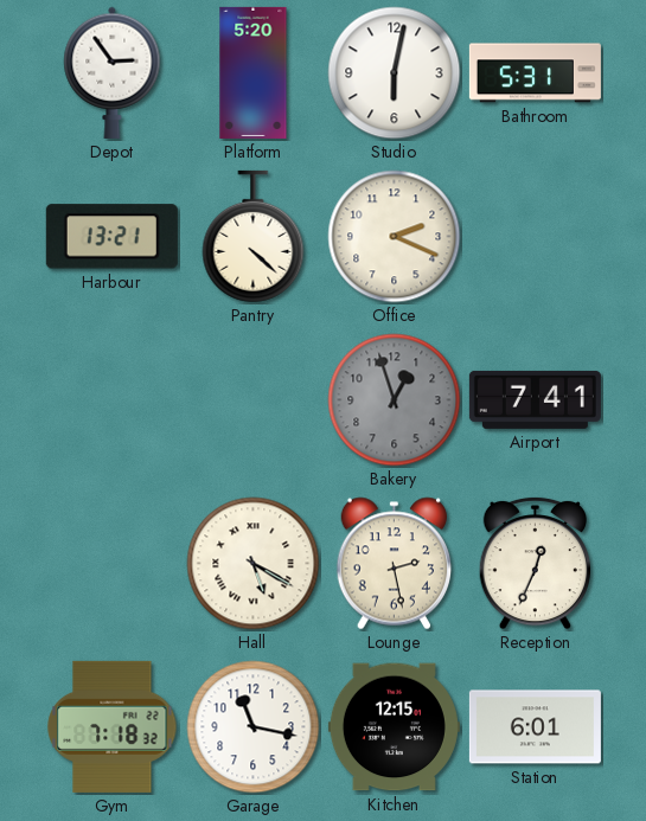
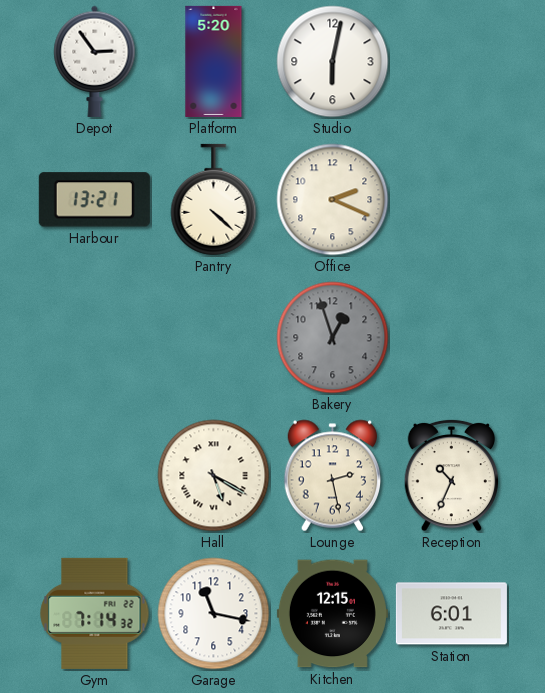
Bathroom: 5:31 -> none
Airport: 7:41 -> none
Reception: 12:34 -> 10:34
Gym: 7:18 -> 7:14
